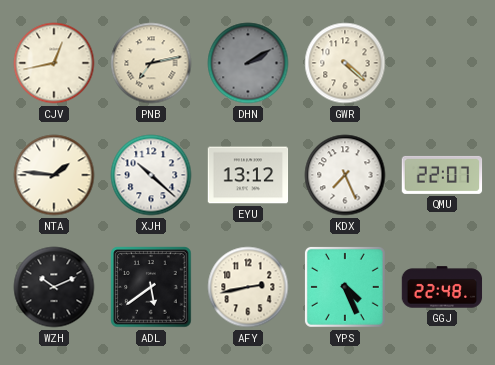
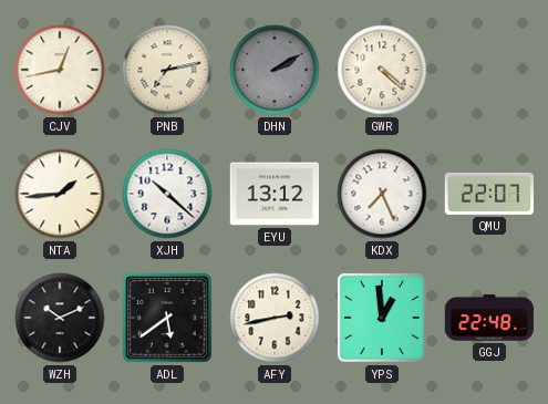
NTA: 1:46 -> 1:44
YPS: 4:26 -> 12:59
